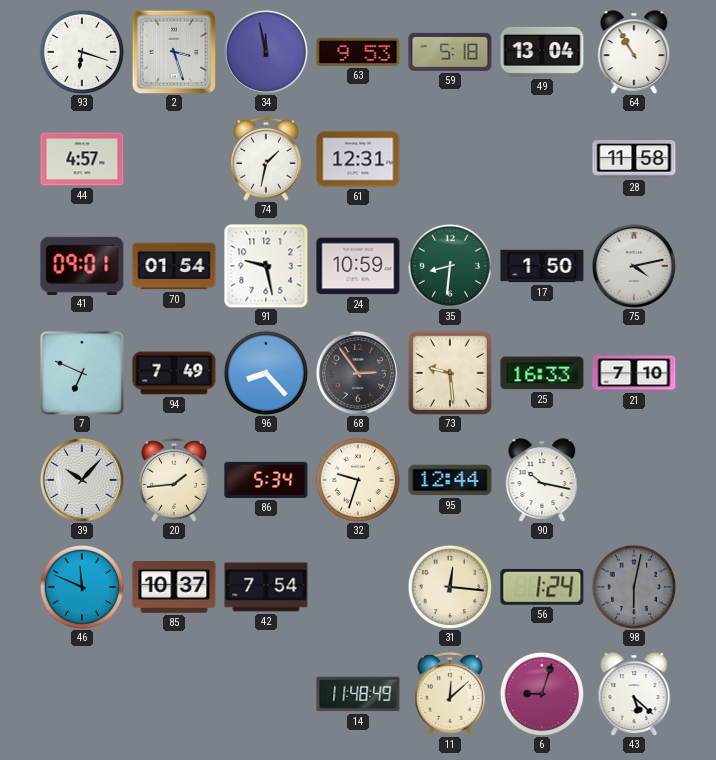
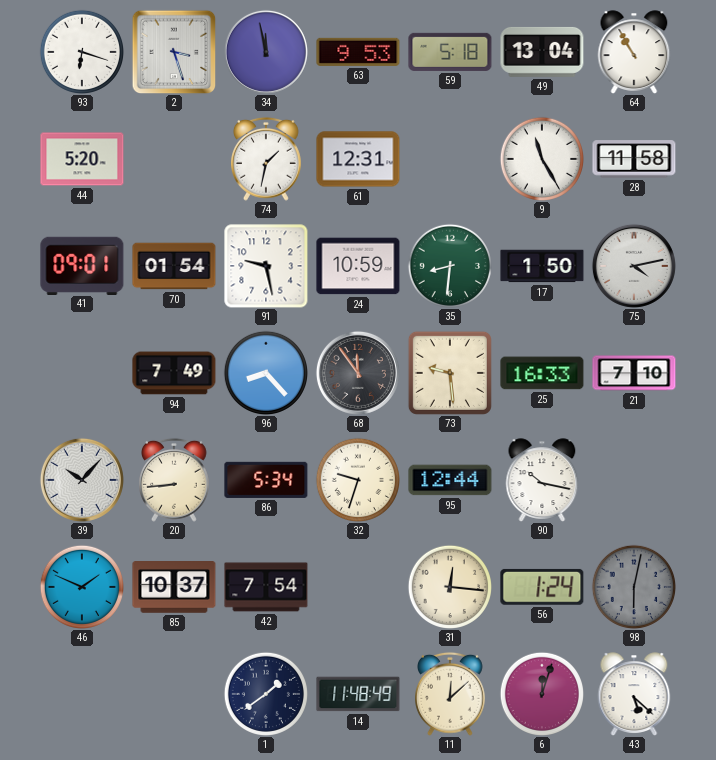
44: 4:57 -> 5:20
9: none -> 11:25
7: 6:49 -> none
68: 2:54 -> 11:54
20: 1:44 -> 8:44
46: 11:49 -> 1:49
1: none -> 1:39
6: 9:03 -> 12:03
